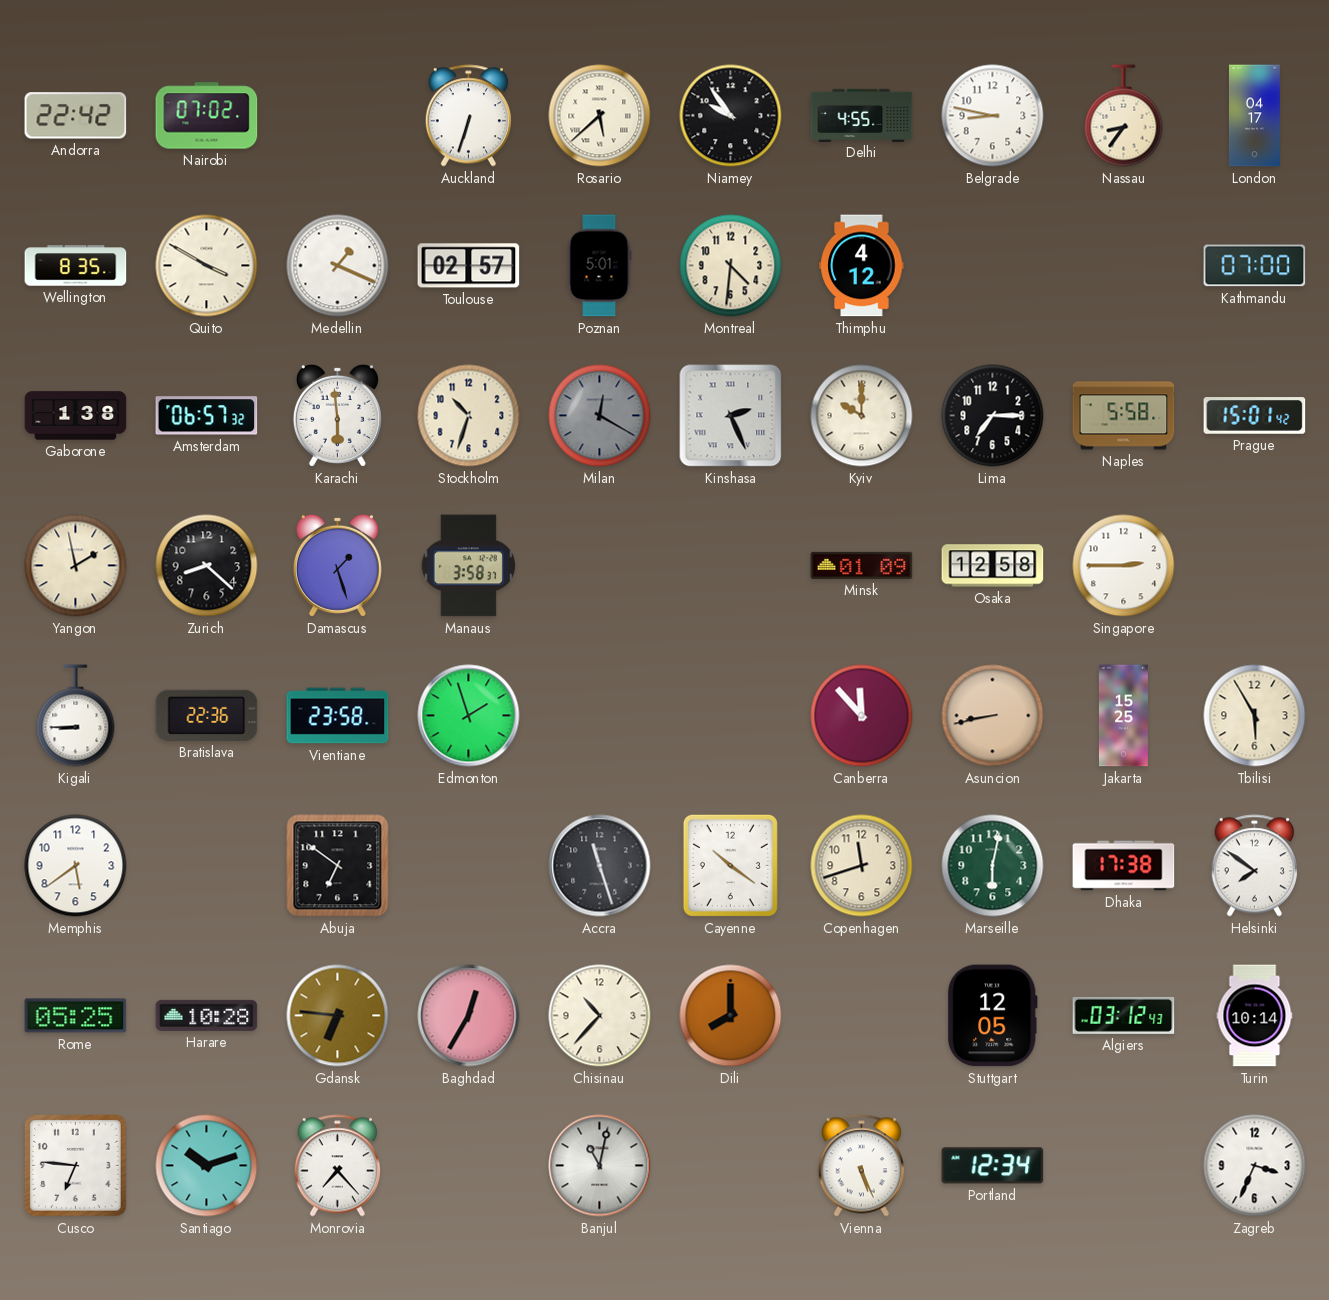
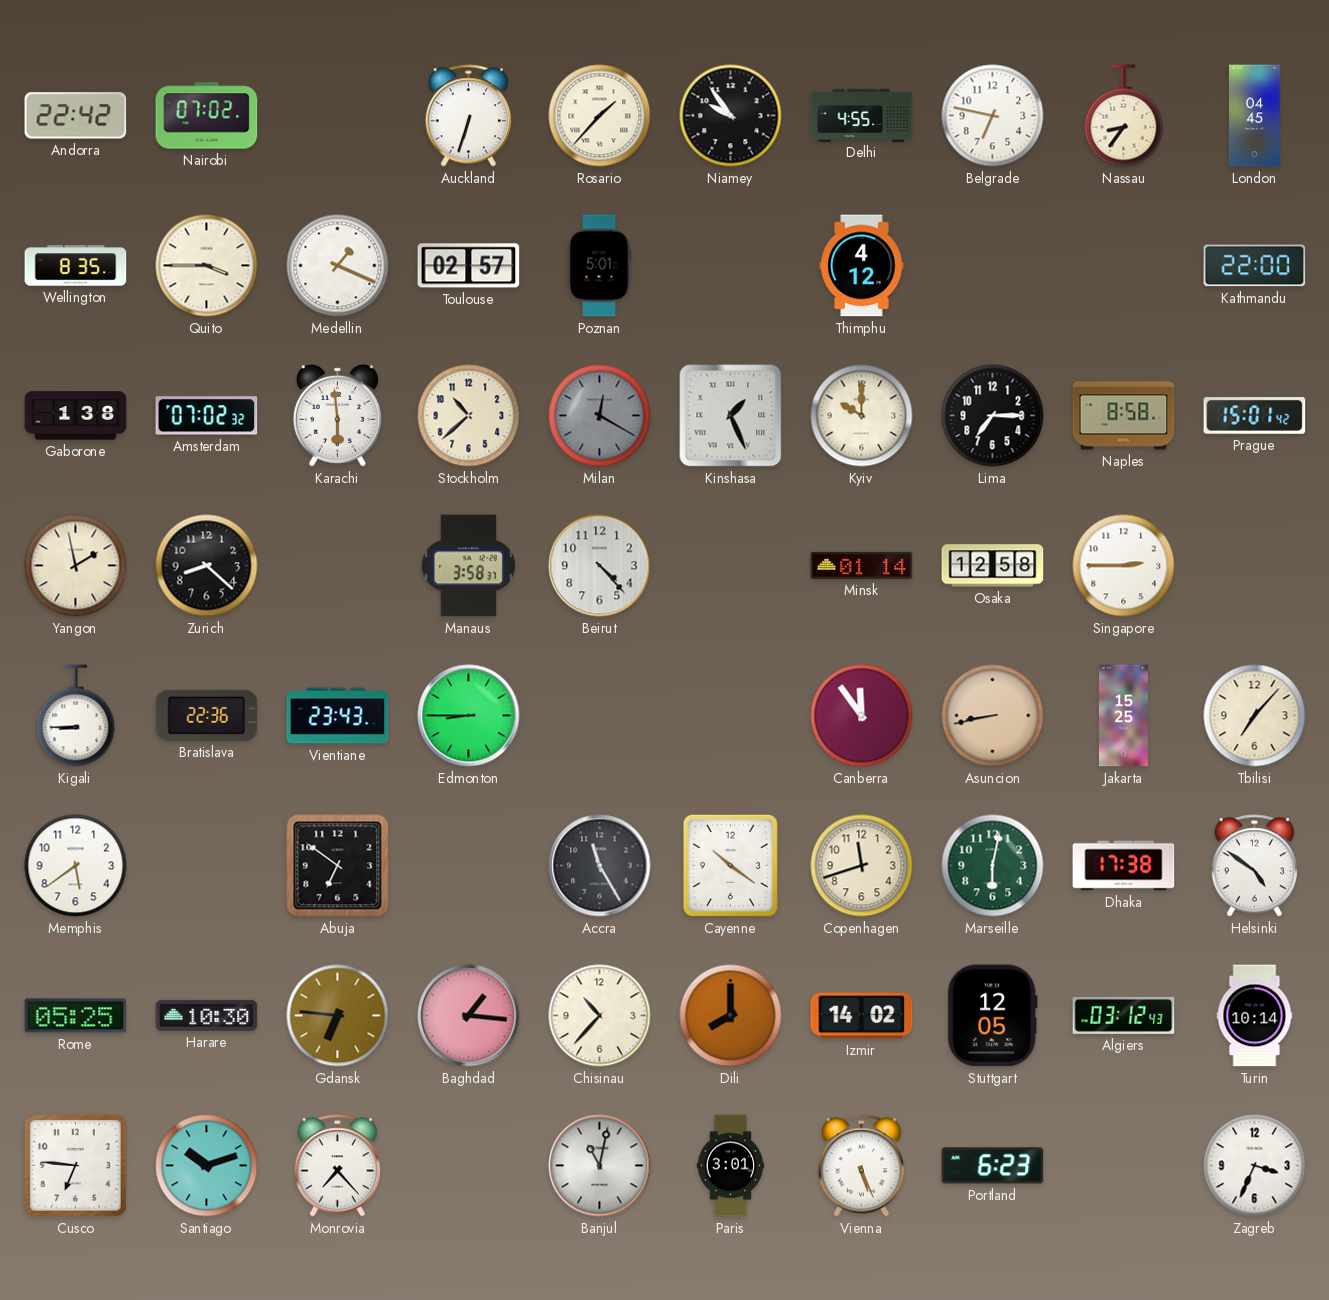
Rosario: 5:38 -> 1:37
Belgrade: 8:47 -> 6:47
London: 04:17 -> 04:45
Quito: 3:50 -> 3:45
Montreal: 4:31 -> none
Kathmandu: 07:00 -> 22:00
Amsterdam: 06:57 -> 07:02
Stockholm: 10:33 -> 10:38
Kinshasa: 2:26 -> 1:26
Naples: 5:58 -> 8:58
Damascus: 1:27 -> none
Beirut: none -> 4:23
Minsk: 01:09 -> 01:14
Vientiane: 23:58 -> 23:43
Edmonton: 1:57 -> 8:45
Canberra: 11:53 -> 11:54
Tbilisi: 5:55 -> 7:07
Accra: 11:27 -> 11:25
Helsinki: 7:51 -> 4:51
Harare: 10:28 -> 10:30
Baghdad: 12:35 -> 1:16
Izmir: none -> 14:02
Paris: none -> 3:01
Portland: 12:34 -> 6:23
